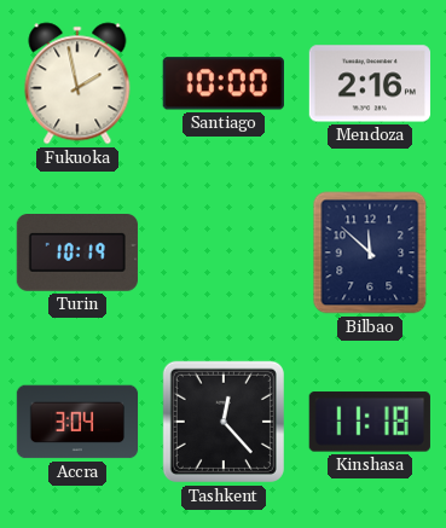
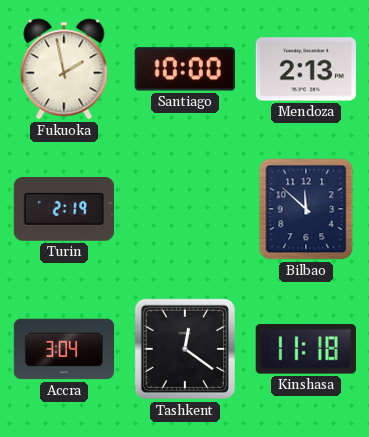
Mendoza: 2:16 -> 2:13
Turin: 10:19 -> 2:19
Tashkent: 12:23 -> 12:21
